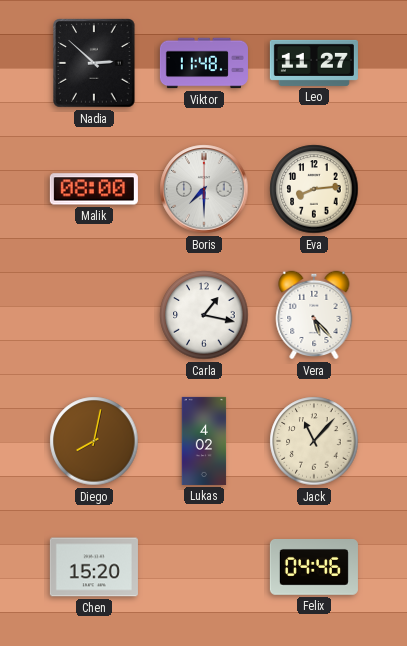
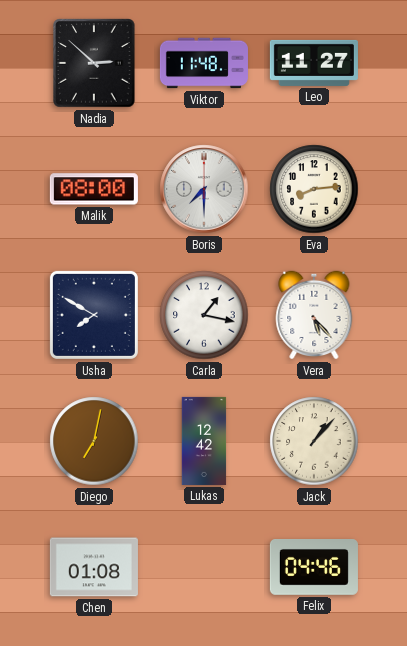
Usha: none -> 7:50
Diego: 8:02 -> 7:02
Lukas: 4:02 -> 12:42
Jack: 11:07 -> 1:07
Chen: 15:20 -> 01:08
